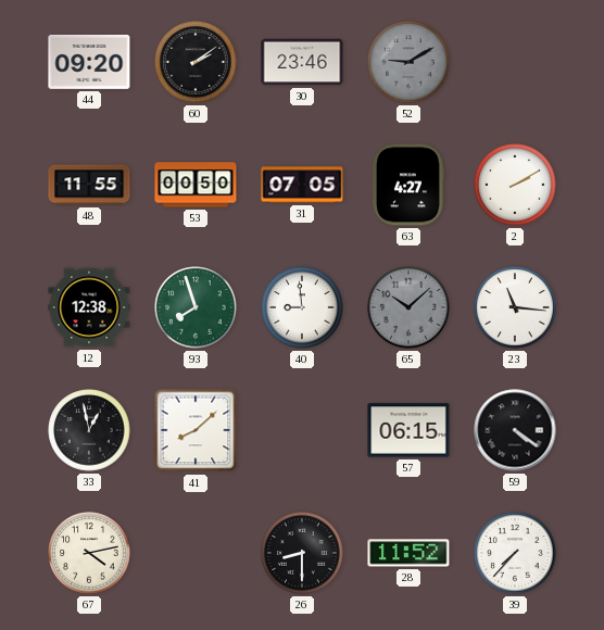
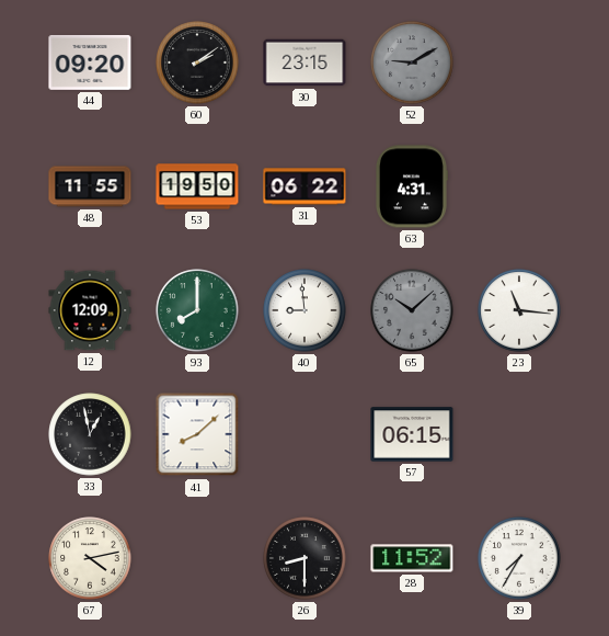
30: 23:46 -> 23:15
53: 00:50 -> 19:50
31: 07:05 -> 06:22
63: 4:27 -> 4:31
2: 2:10 -> none
12: 12:38 -> 12:09
93: 7:57 -> 8:00
59: 4:21 -> none
39: 7:37 -> 7:35
